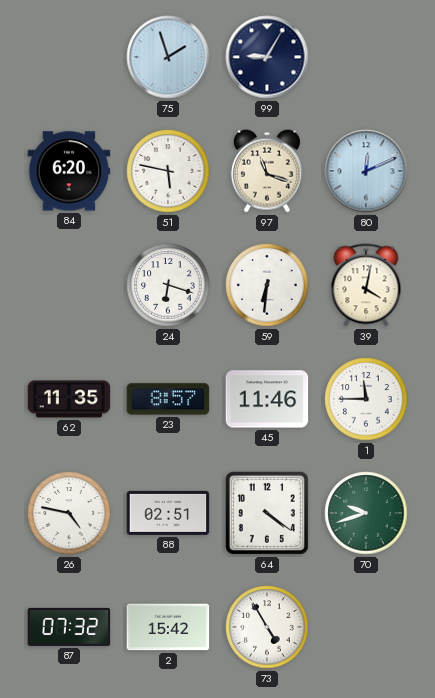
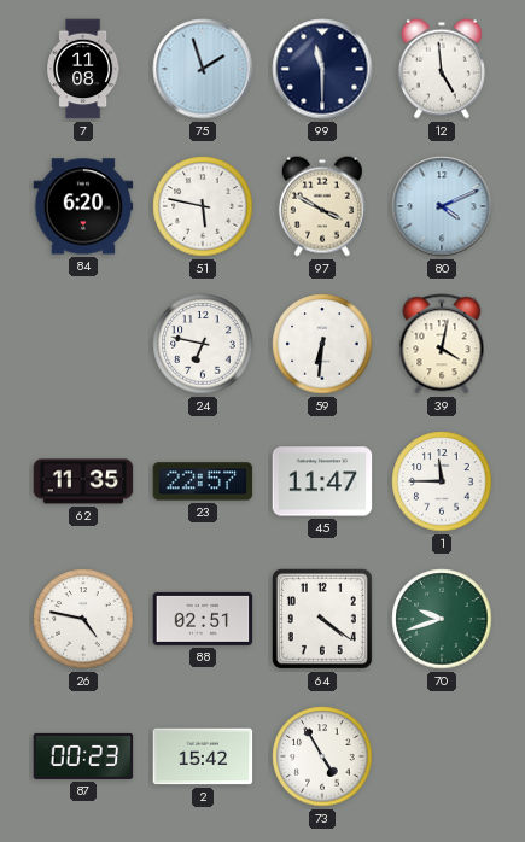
7: none -> 11:08
99: 9:05 -> 11:30
12: none -> 4:59
97: 11:18 -> 3:50
80: 12:11 -> 4:11
24: 6:18 -> 6:47
23: 8:57 -> 22:57
45: 11:46 -> 11:47
87: 07:32 -> 00:23
